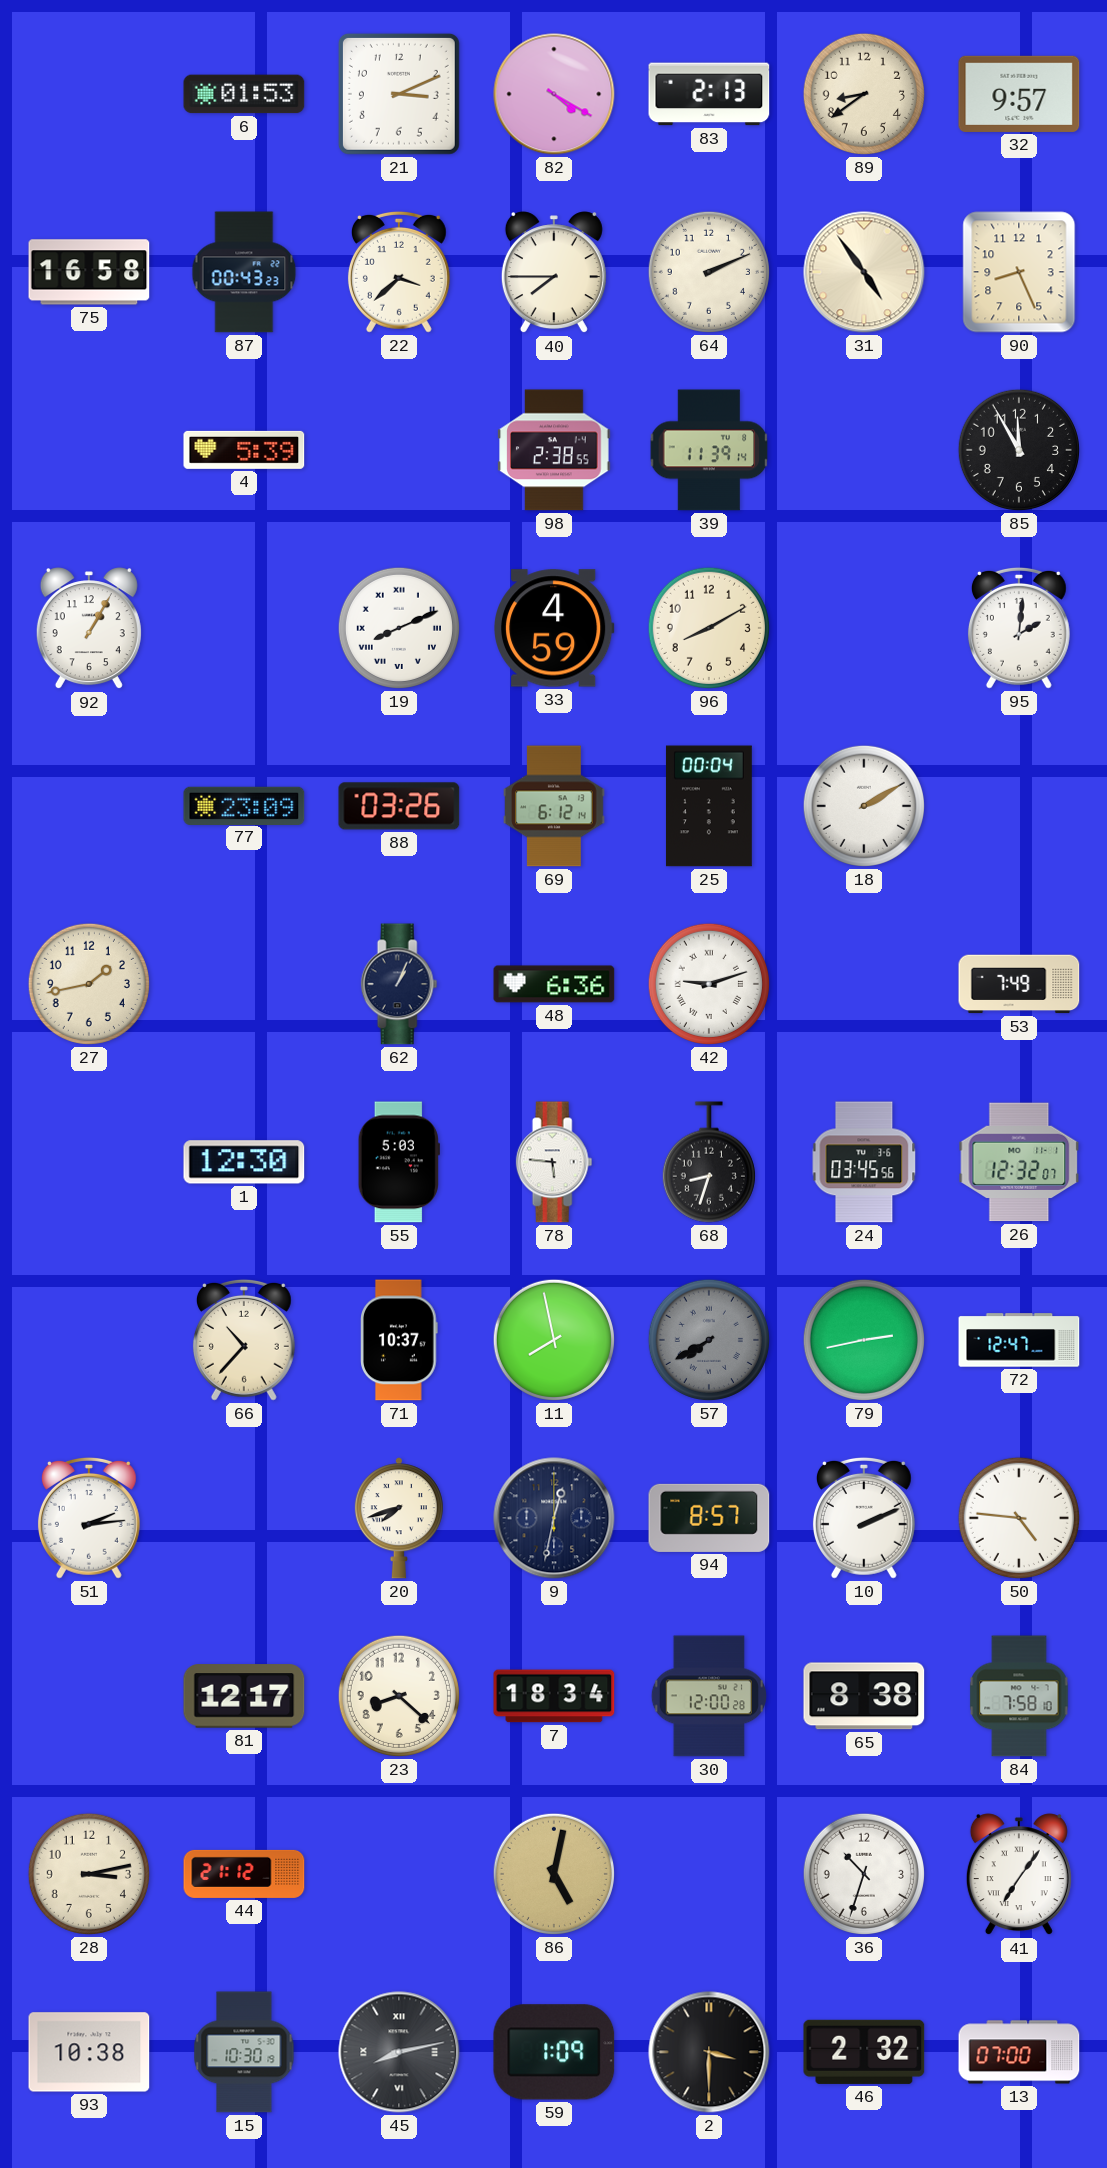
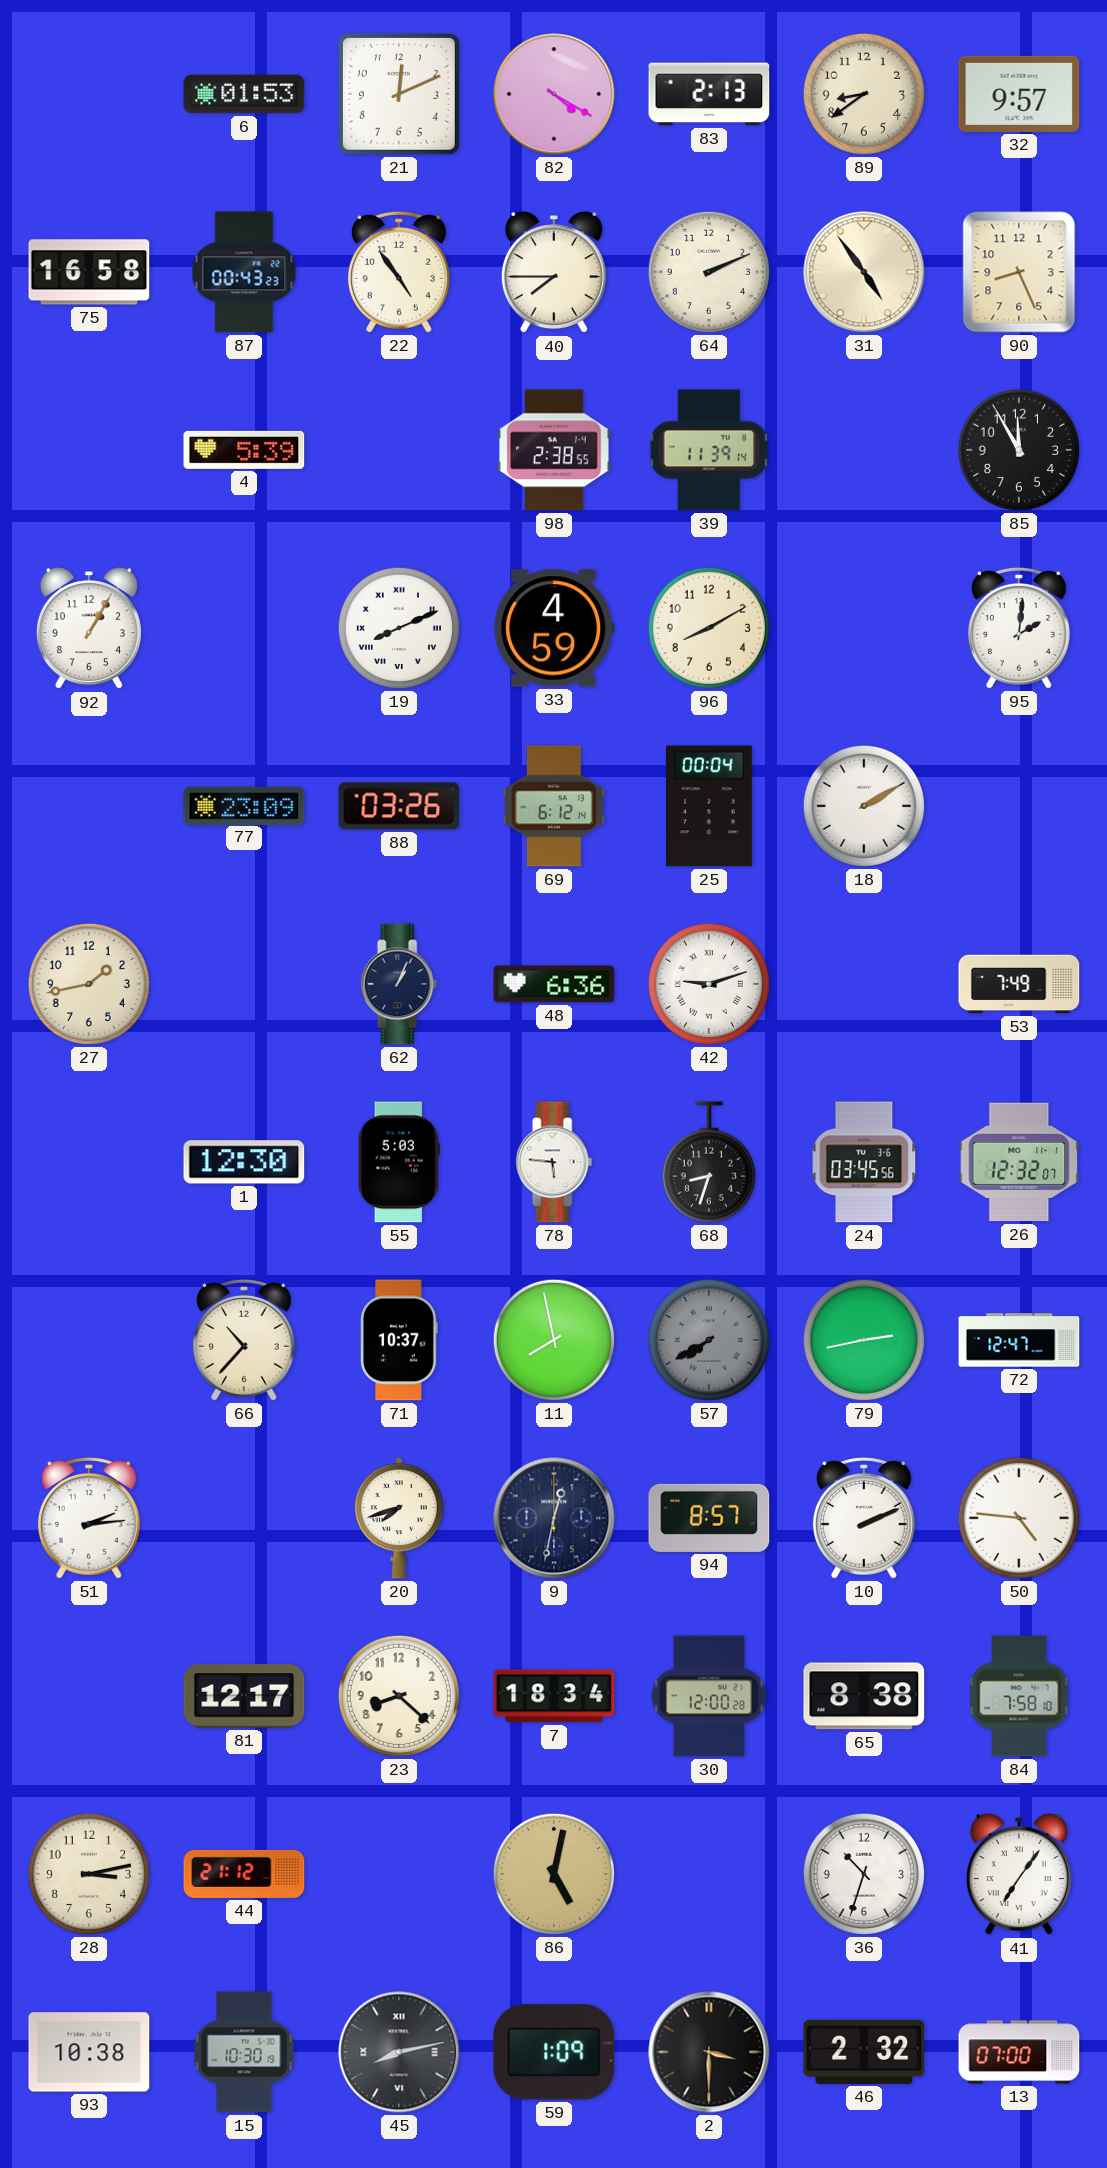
21: 3:11 -> 12:11
22: 3:38 -> 4:54
